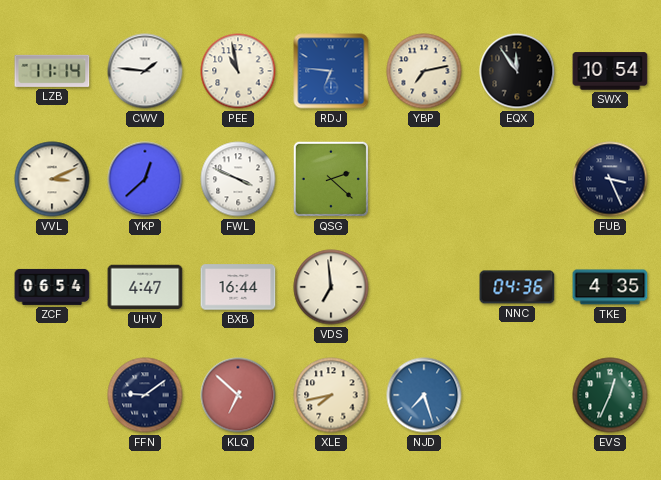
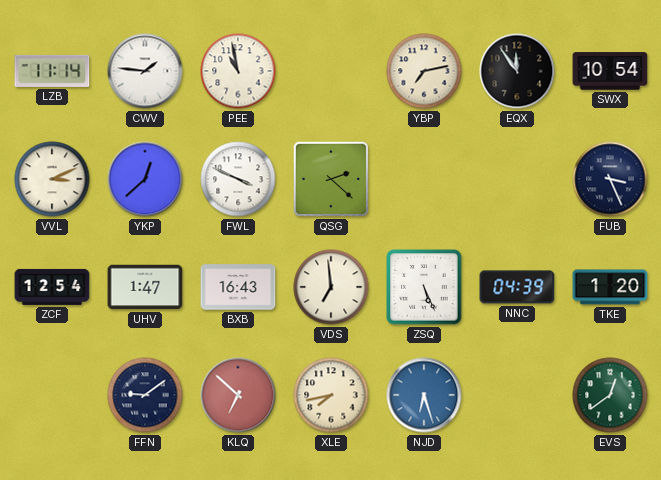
RDJ: 6:46 -> none
ZCF: 06:54 -> 12:54
UHV: 4:47 -> 1:47
BXB: 16:44 -> 16:43
ZSQ: none -> 5:26
NNC: 04:36 -> 04:39
TKE: 4:35 -> 1:20
NJD: 7:27 -> 6:27
EVS: 12:34 -> 12:39
